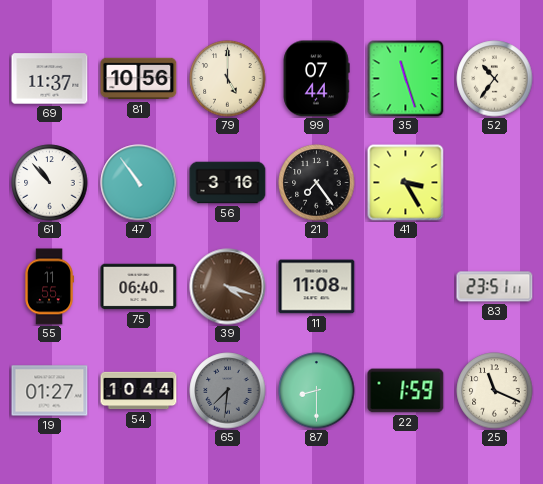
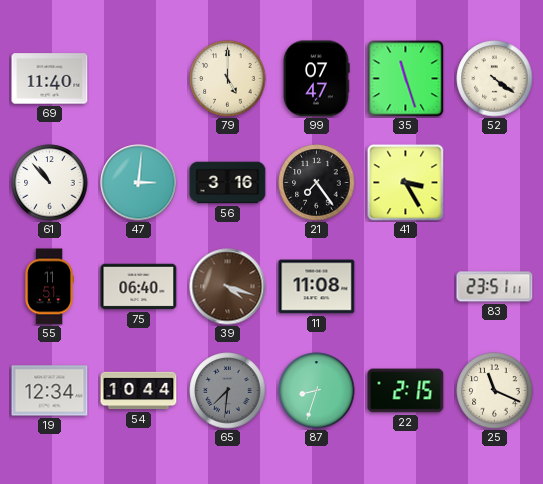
69: 11:37 -> 11:40
81: 10:56 -> none
99: 07:44 -> 07:47
52: 10:36 -> 4:21
47: 10:54 -> 3:01
55: 11:55 -> 11:51
19: 01:27 -> 12:34
87: 8:30 -> 8:33
22: 1:59 -> 2:15
